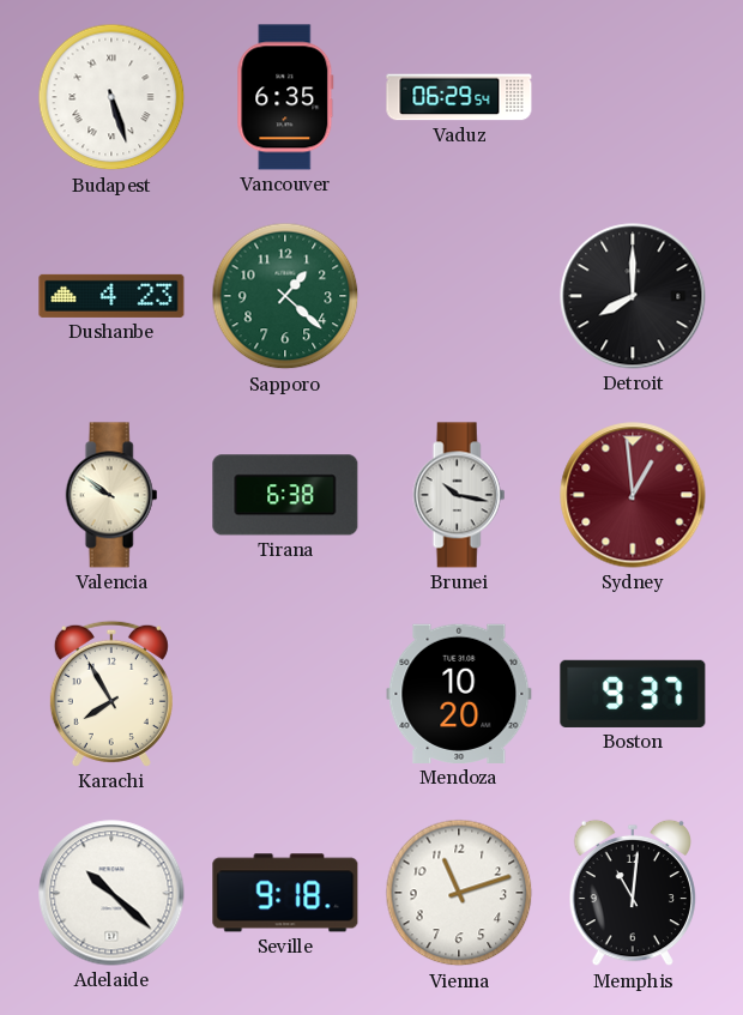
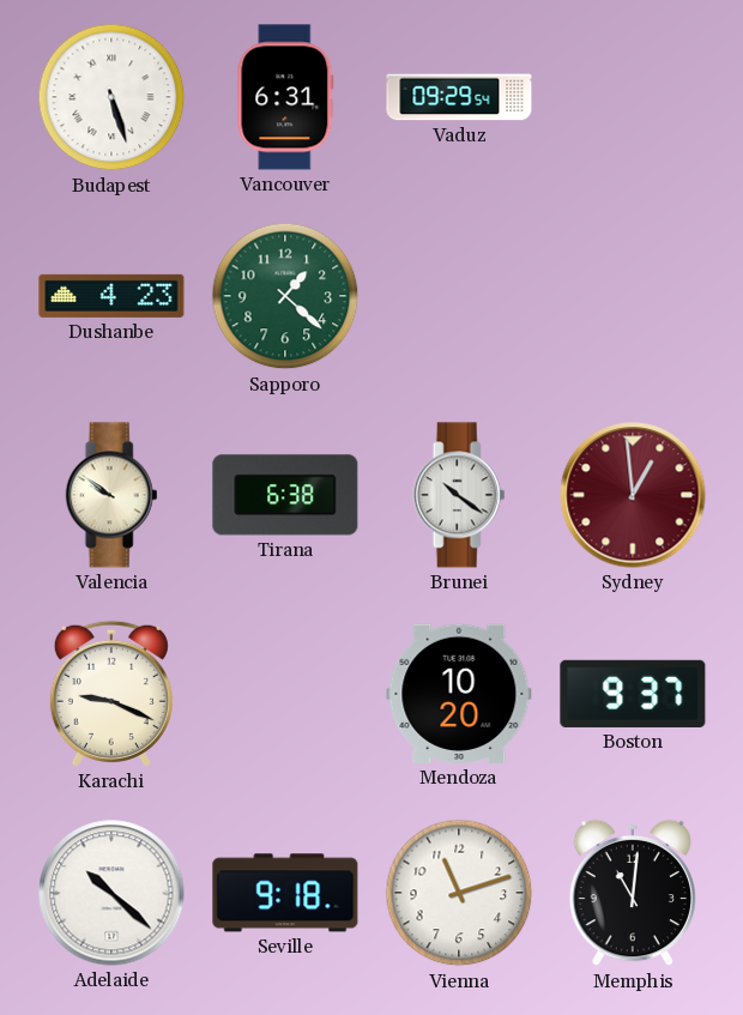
Vancouver: 6:35 -> 6:31
Vaduz: 06:29 -> 09:29
Detroit: 8:00 -> none
Brunei: 10:17 -> 10:21
Karachi: 7:55 -> 9:19
